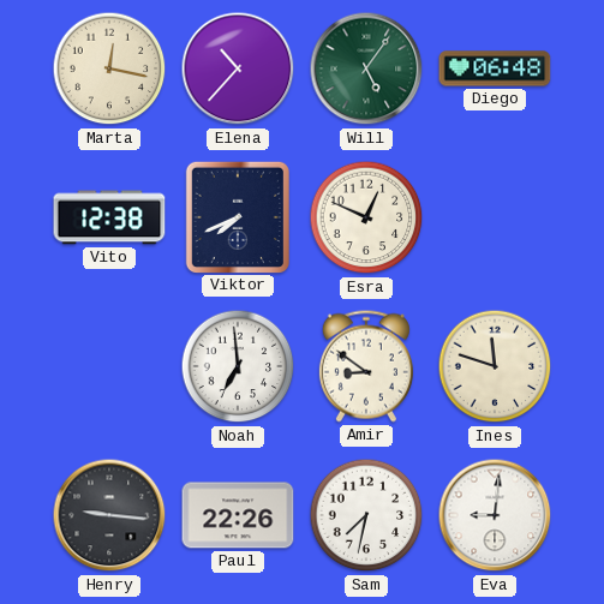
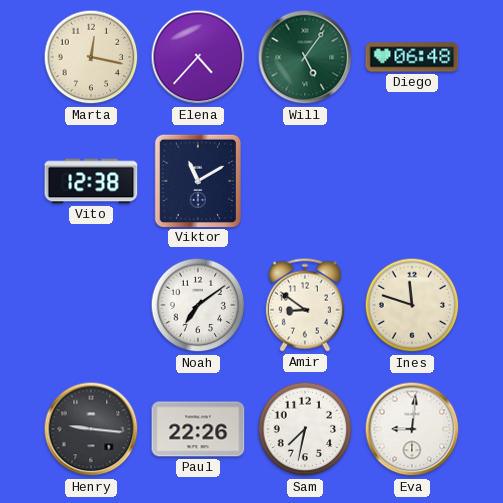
Elena: 10:37 -> 4:37
Viktor: 7:41 -> 11:10
Esra: 12:49 -> none
Noah: 6:59 -> 7:09
